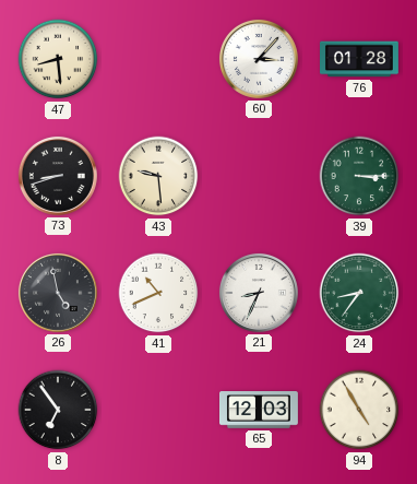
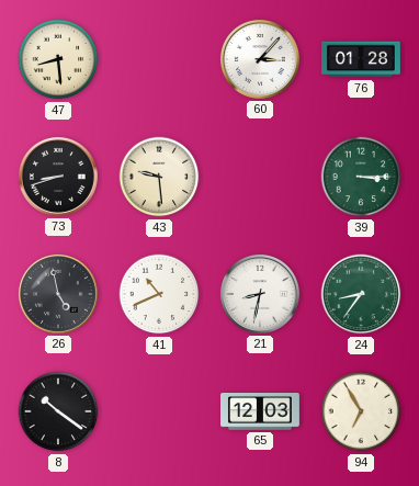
21: 8:34 -> 8:32
8: 6:54 -> 10:21
94: 4:55 -> 6:55
